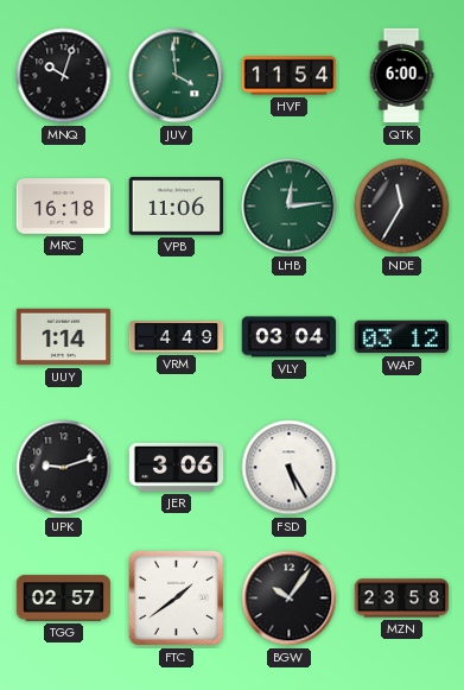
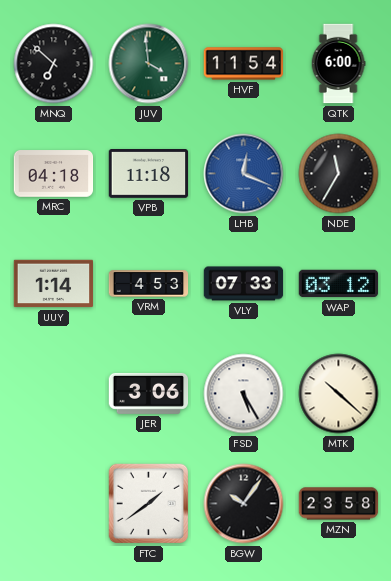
MNQ: 10:03 -> 6:52
MRC: 16:18 -> 04:18
VPB: 11:06 -> 11:18
LHB: 12:14 -> 12:19
LHB dial: green -> blue
VRM: 4:49 -> 4:53
VLY: 03:04 -> 07:33
UPK: 9:12 -> none
MTK: none -> 10:22
TGG: 02:57 -> none
